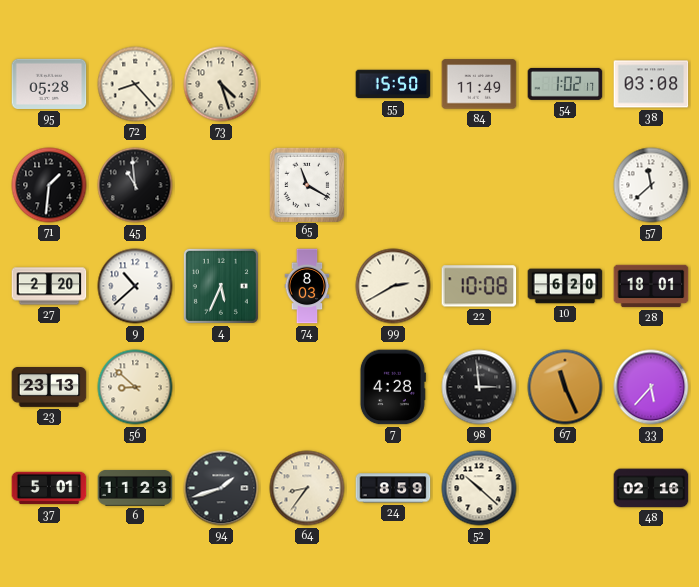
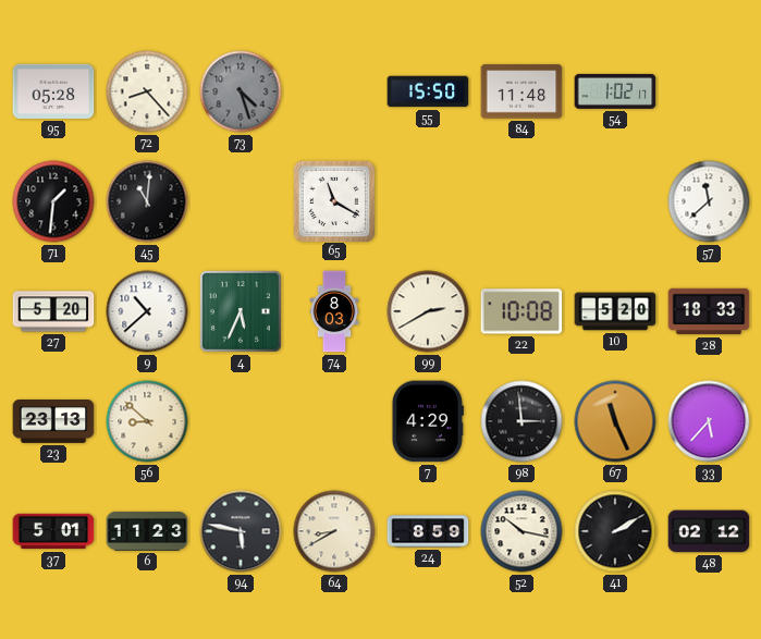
73 dial: cream -> grey
84: 11:49 -> 11:48
38: 03:08 -> none
45: 10:59 -> 11:01
27: 2:20 -> 5:20
10: 6:20 -> 5:20
28: 18:01 -> 18:33
7: 4:28 -> 4:29
94: 1:42 -> 5:47
64: 8:36 -> 8:40
52: 10:22 -> 10:17
41: none -> 2:10
48: 02:16 -> 02:12
